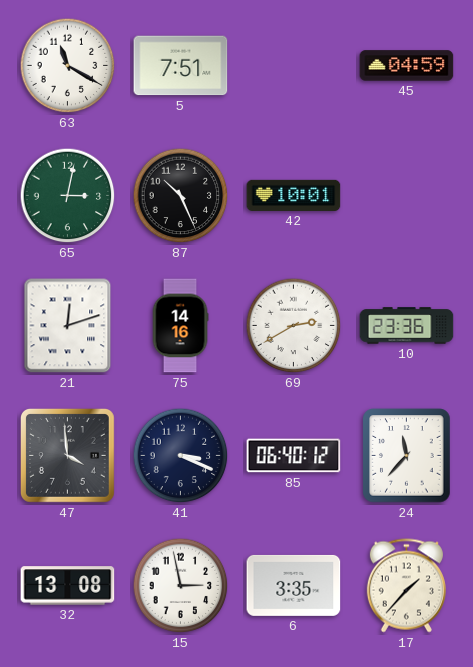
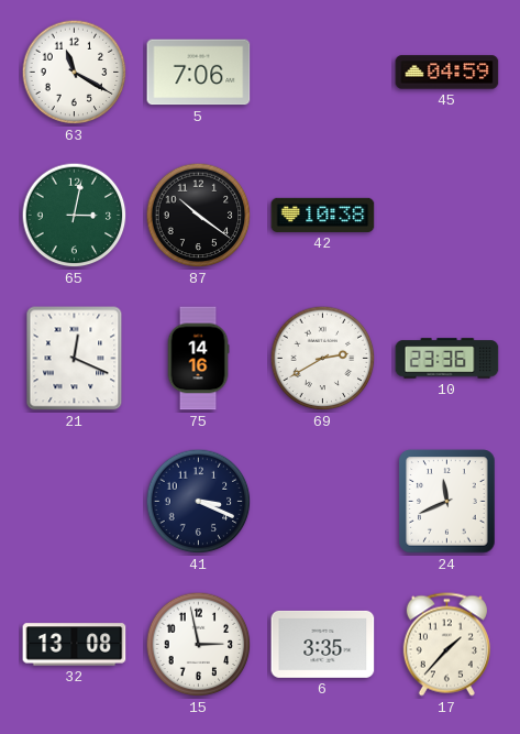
5: 7:51 -> 7:06
87: 10:26 -> 10:21
42: 10:01 -> 10:38
21: 12:12 -> 12:19
47: 3:59 -> none
85: 06:40 -> none
24: 11:37 -> 11:41
